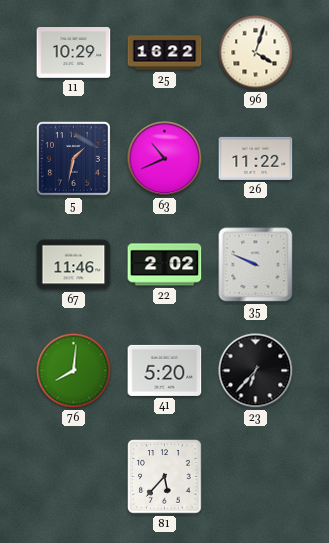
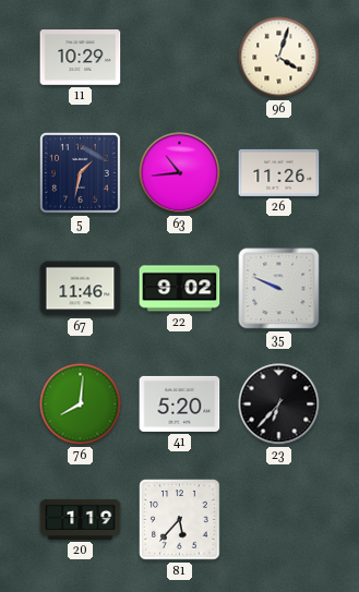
25: 16:22 -> none
63: 10:41 -> 10:44
26: 11:22 -> 11:26
22: 2:02 -> 9:02
20: none -> 1:19
